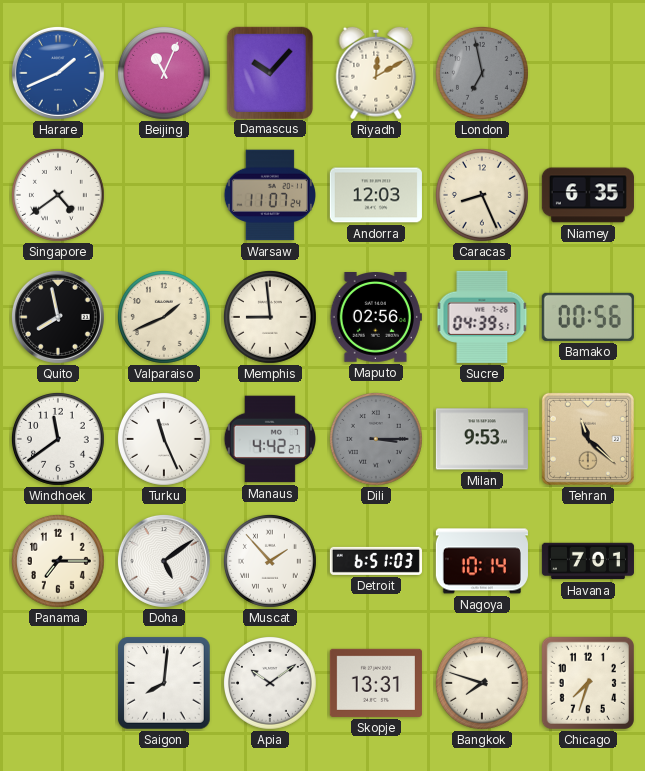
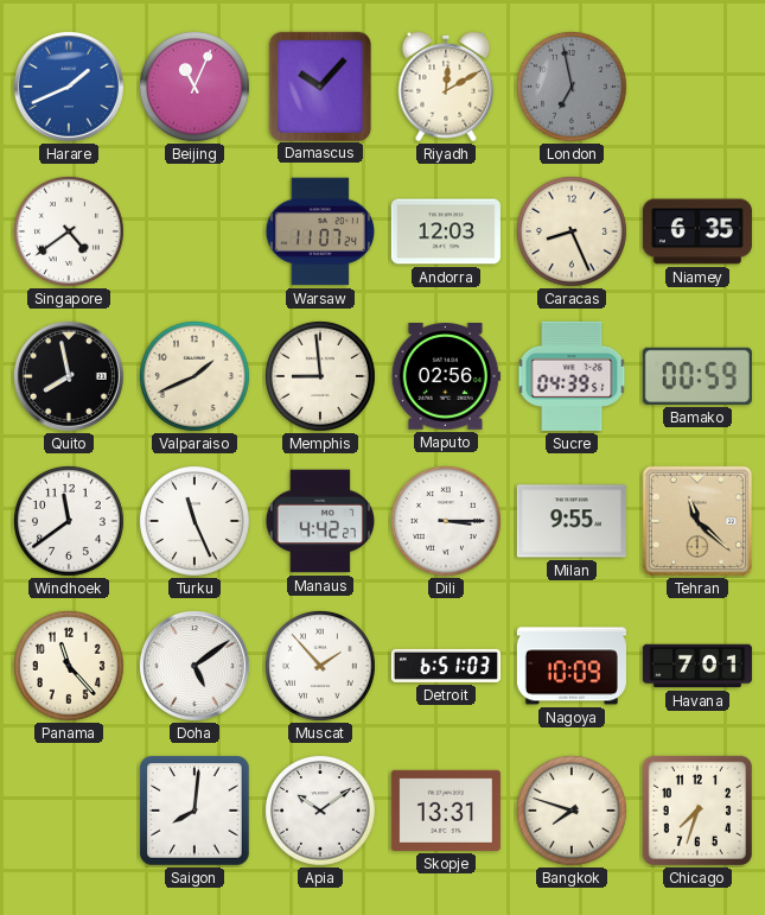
Bamako: 00:56 -> 00:59
Dili dial: grey -> white
Milan: 9:53 -> 9:55
Panama: 7:15 -> 11:23
Nagoya: 10:14 -> 10:09
